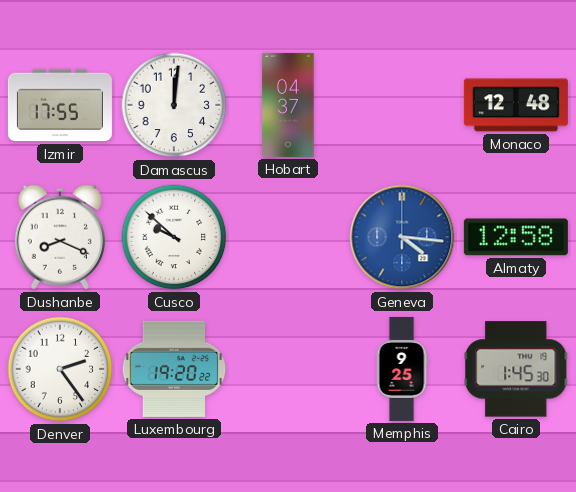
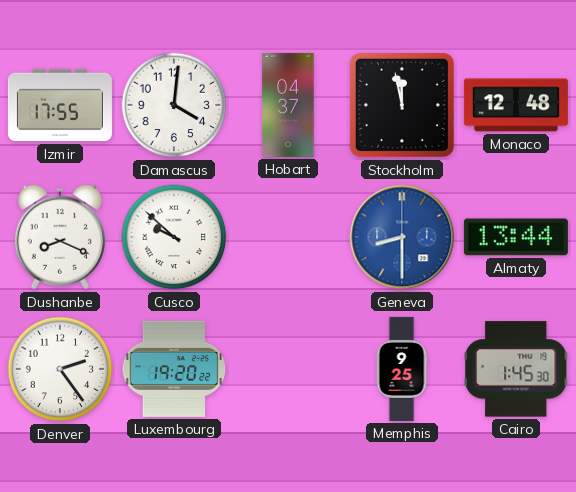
Damascus: 12:01 -> 4:01
Stockholm: none -> 11:58
Geneva: 4:16 -> 8:30
Almaty: 12:58 -> 13:44
